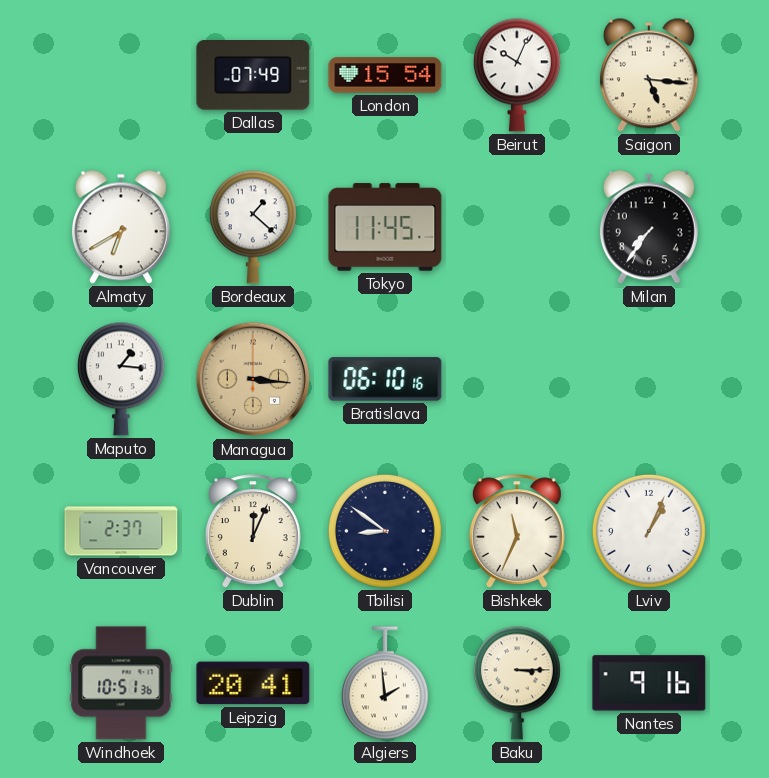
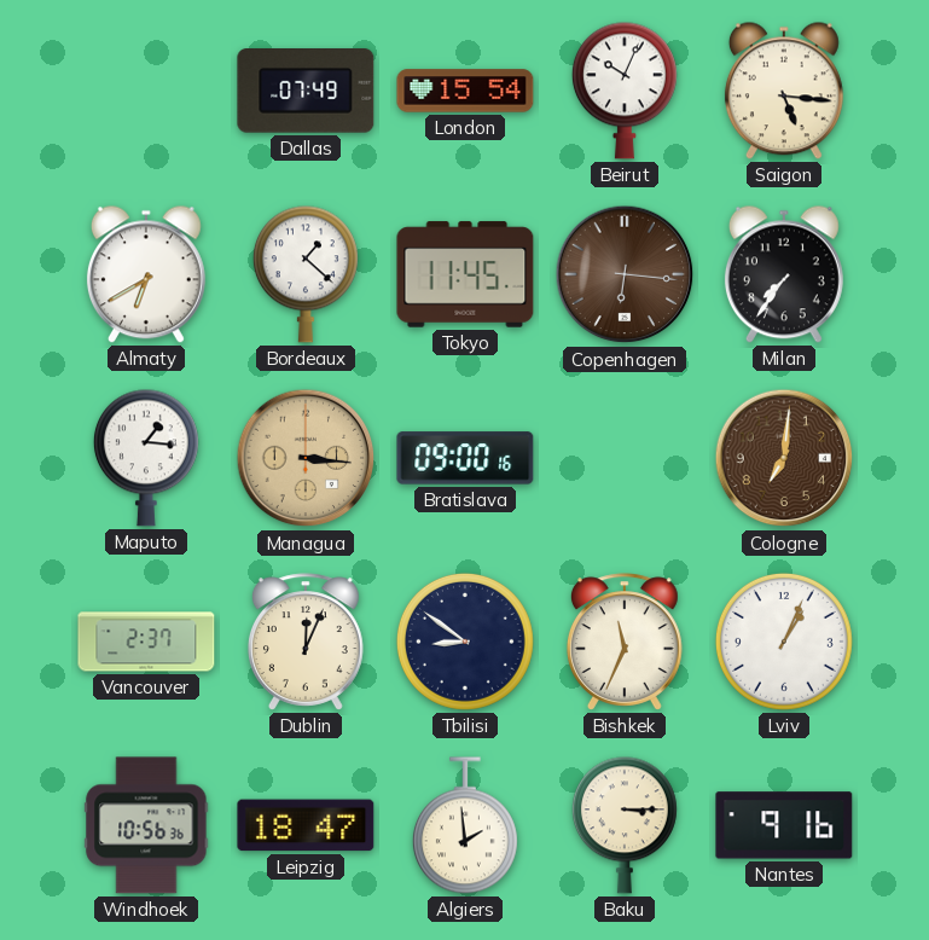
Copenhagen: none -> 6:16
Bratislava: 06:10 -> 09:00
Cologne: none -> 7:01
Windhoek: 10:51 -> 10:56
Leipzig: 20:41 -> 18:47
